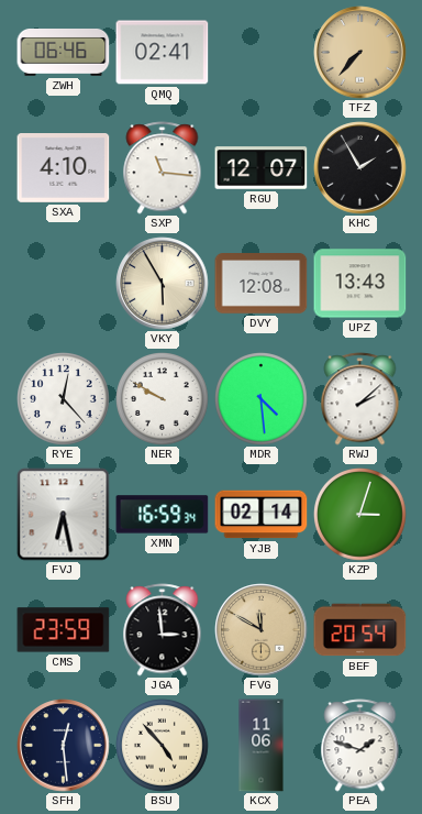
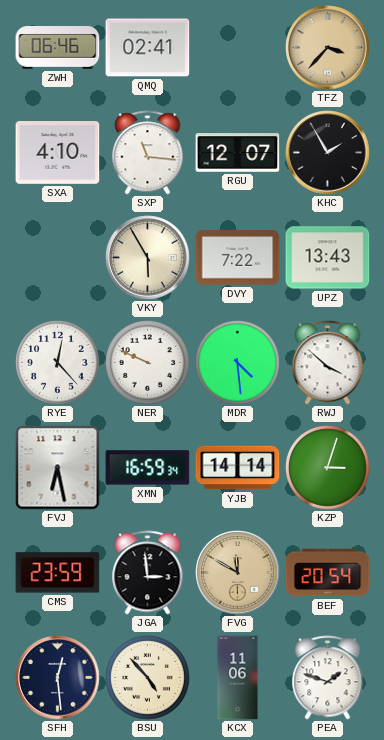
TFZ: 7:37 -> 3:37
DVY: 12:08 -> 7:22
NER: 9:50 -> 9:49
RWJ: 2:08 -> 3:52
YJB: 02:14 -> 14:14
